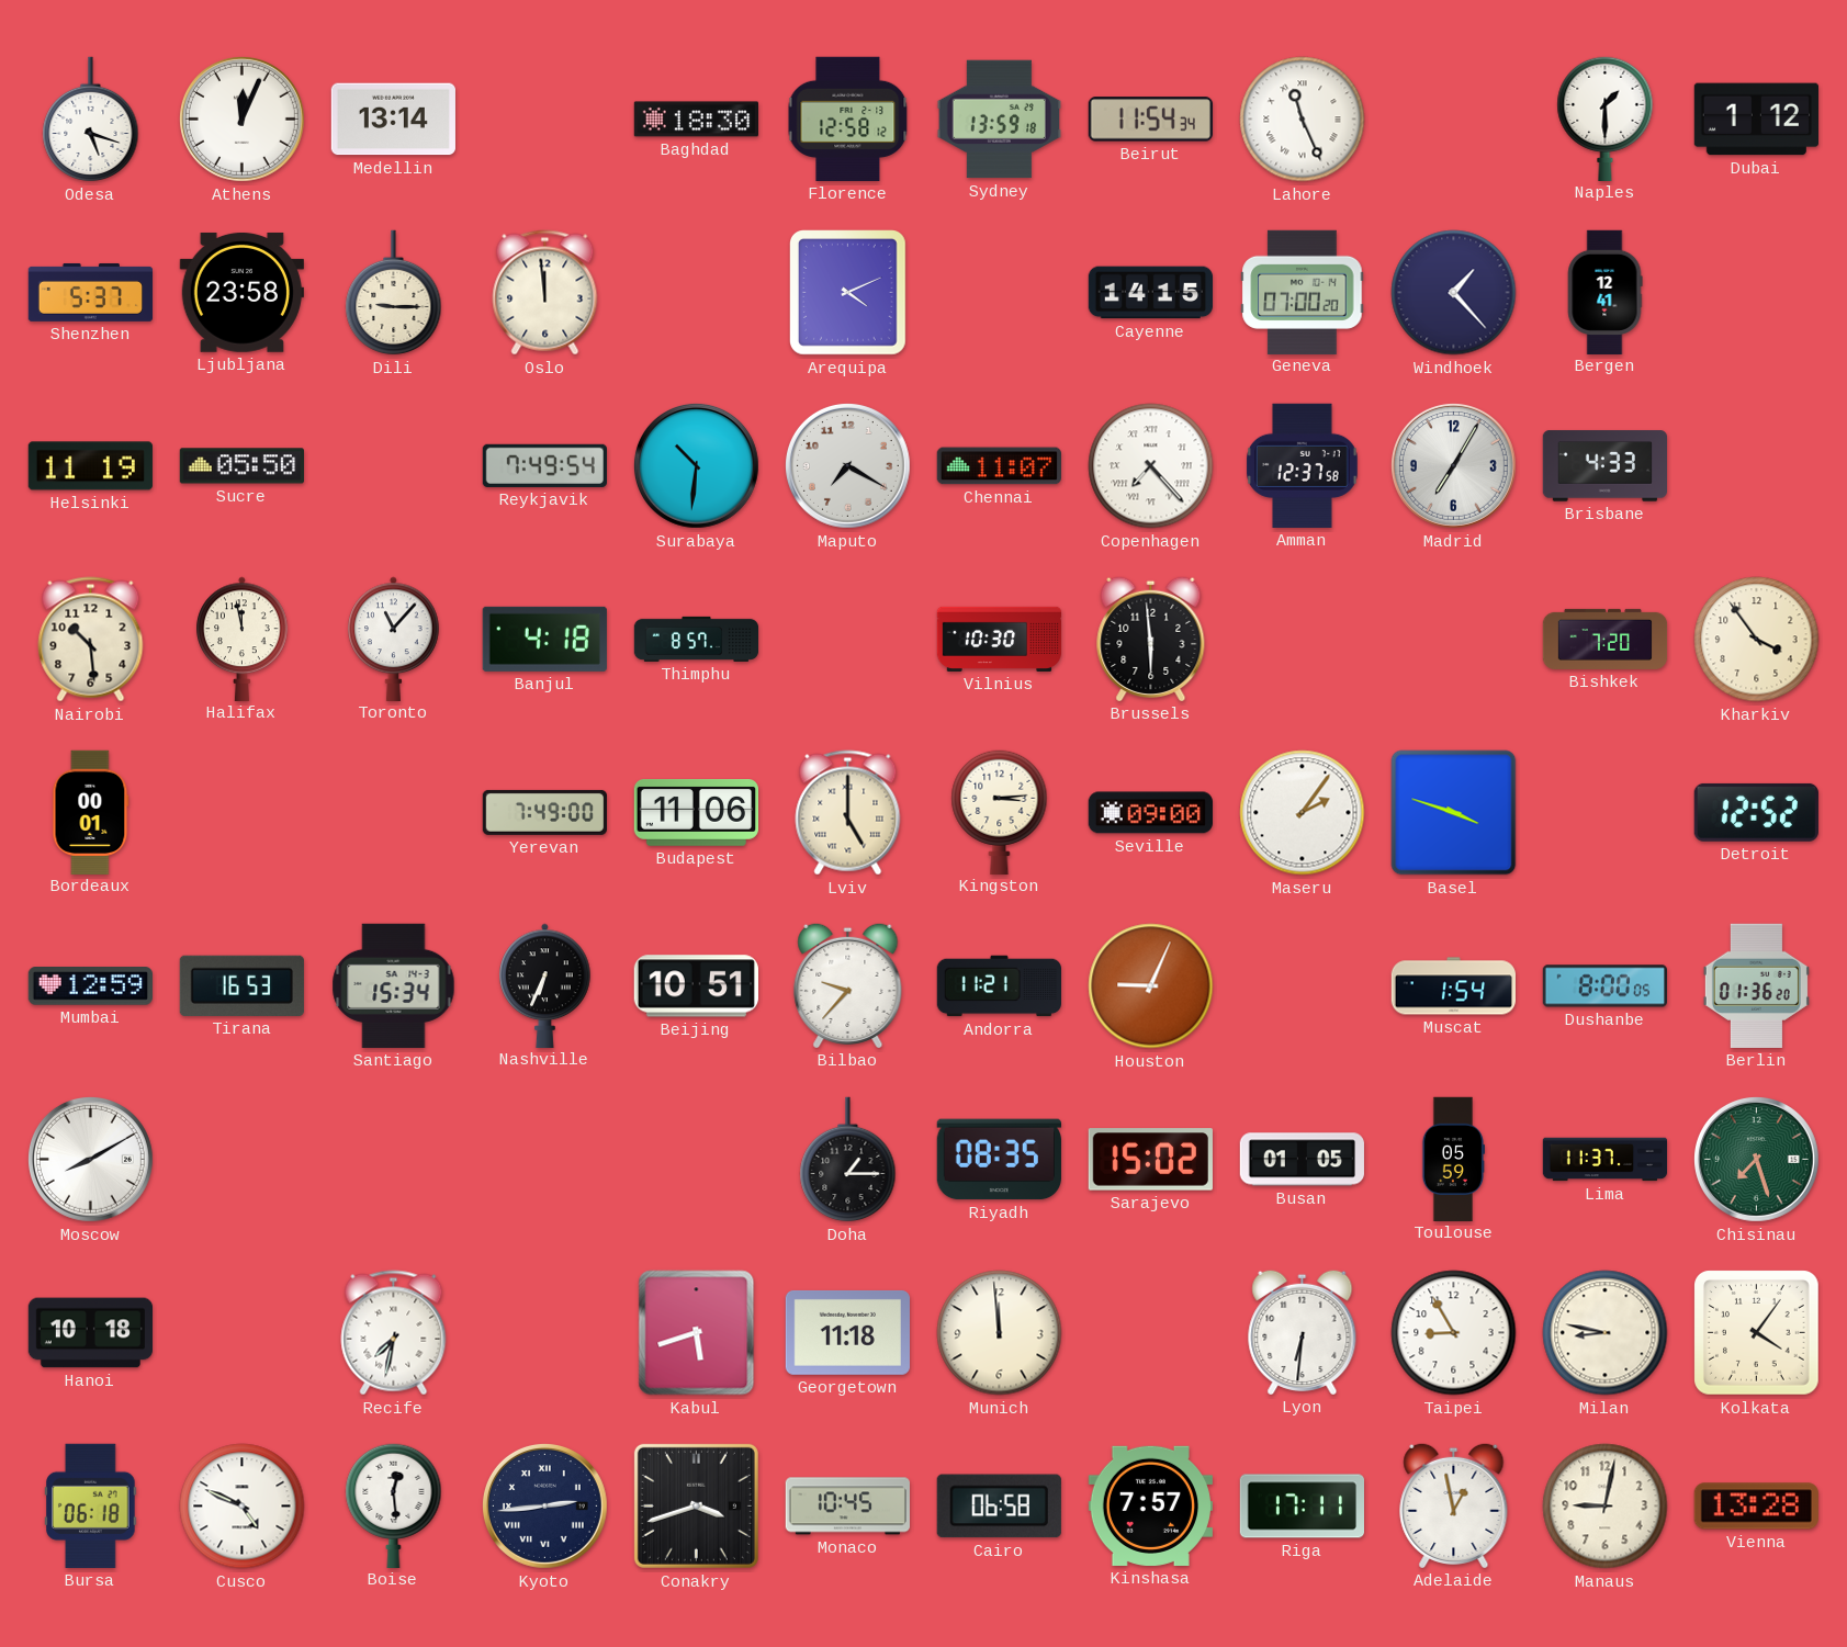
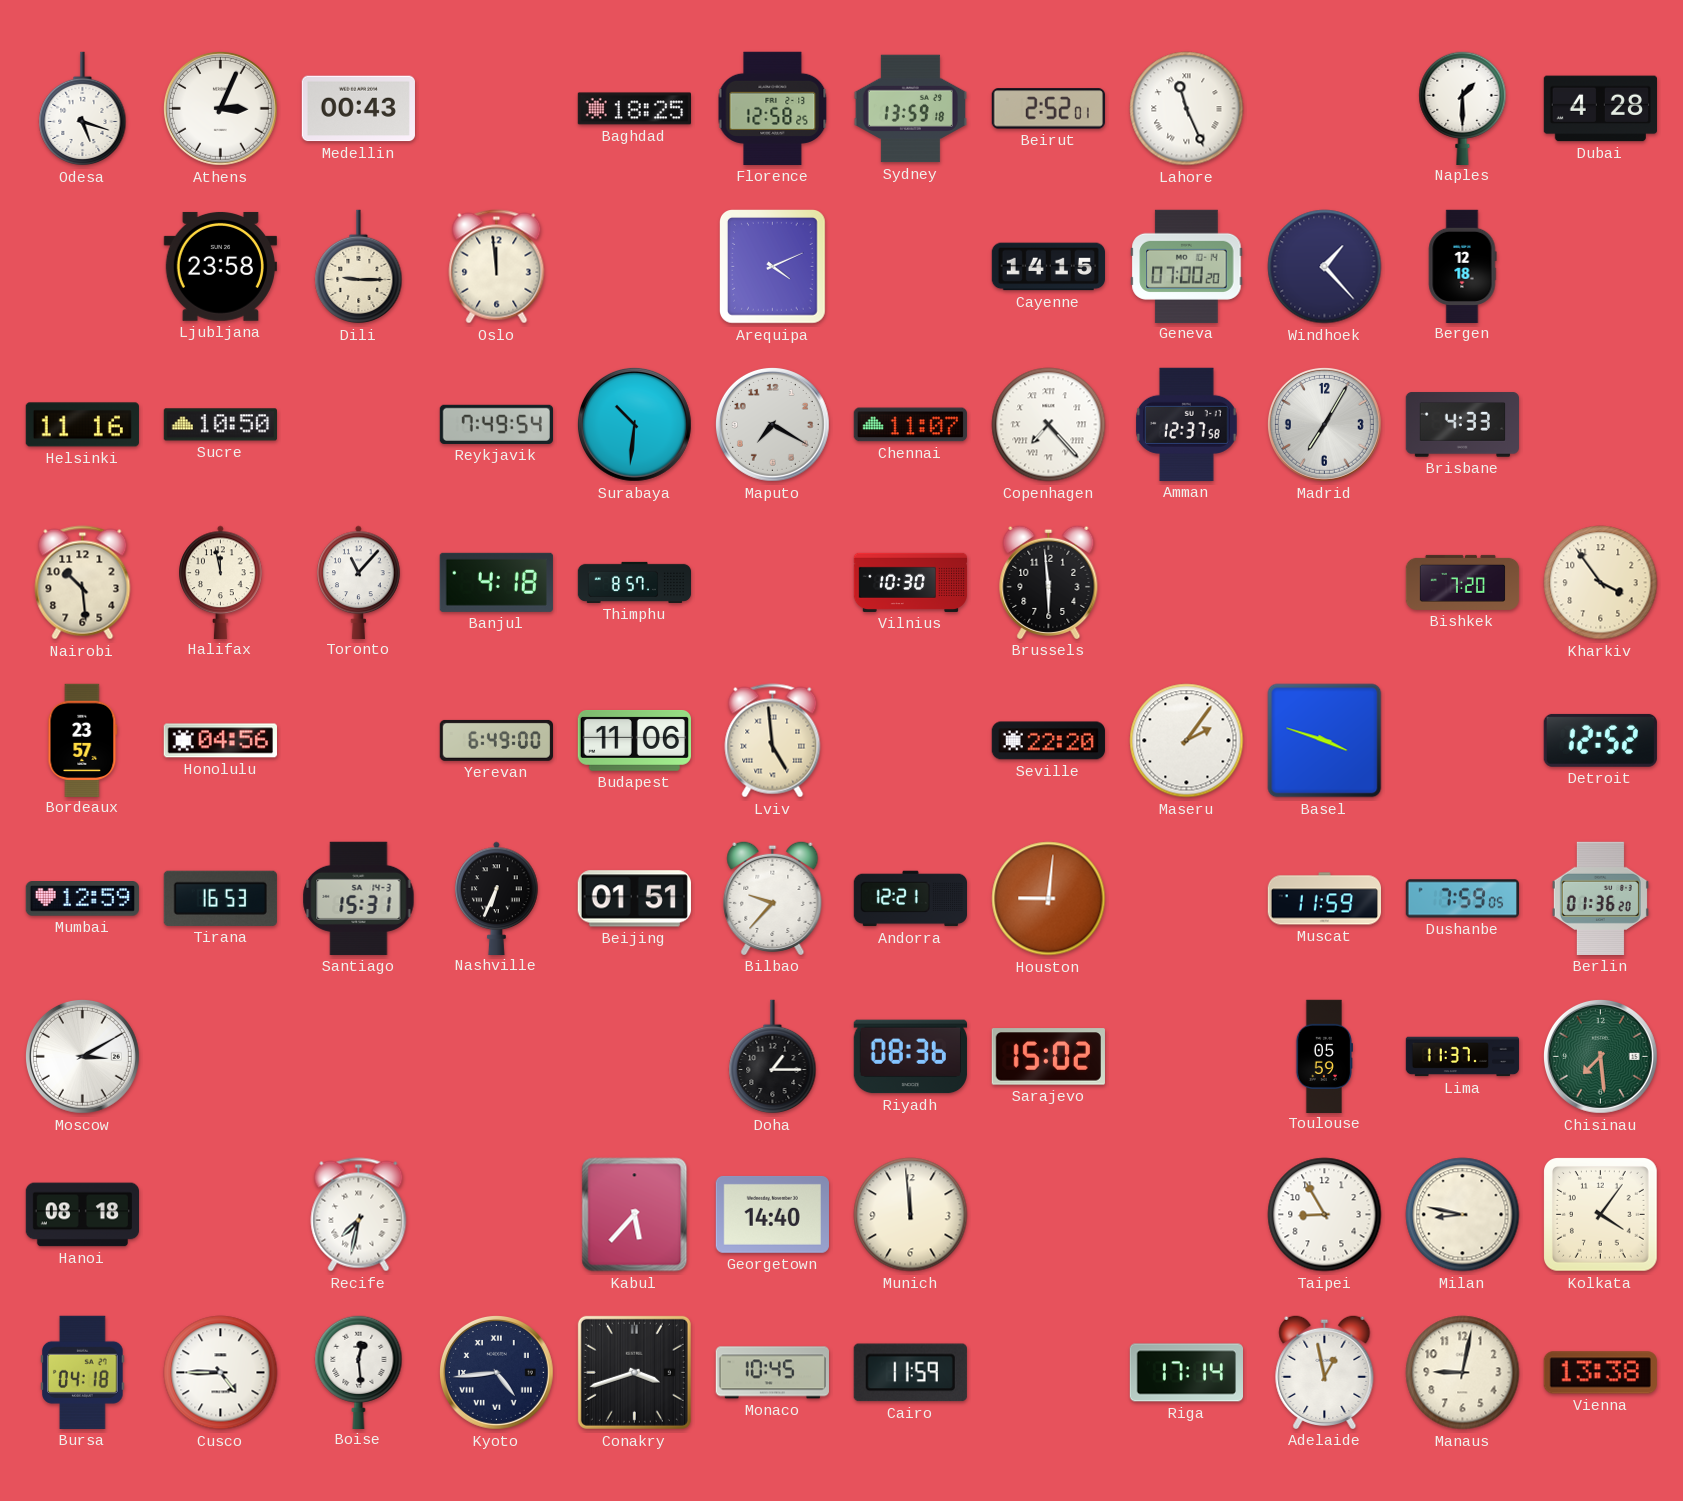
Athens: 12:04 -> 3:04
Medellin: 13:14 -> 00:43
Baghdad: 18:30 -> 18:25
Florence: 12:58:12 -> 12:58:25
Beirut: 11:54 -> 2:52
Dubai: 1:12 -> 4:28
Shenzhen: 5:37 -> none
Bergen: 12:41 -> 12:18
Helsinki: 11:19 -> 11:16
Sucre: 05:50 -> 10:50
Bordeaux: 00:01 -> 23:57
Honolulu: none -> 04:56
Yerevan: 7:49 -> 6:49
Lviv: 5:00 -> 4:59
Kingston: 3:14 -> none
Seville: 09:00 -> 22:20
Santiago: 15:34 -> 15:31
Beijing: 10:51 -> 01:51
Andorra: 11:21 -> 12:21
Houston: 9:04 -> 9:01
Muscat: 1:54 -> 11:59
Dushanbe: 8:00 -> 7:59
Moscow: 8:10 -> 3:10
Riyadh: 08:35 -> 08:36
Busan: 01:05 -> none
Chisinau: 7:27 -> 7:29
Hanoi: 10:18 -> 08:18
Kabul: 5:42 -> 5:37
Georgetown: 11:18 -> 14:40
Lyon: 6:31 -> none
Bursa: 06:18 -> 04:18
Cusco: 4:49 -> 4:45
Kyoto: 2:44 -> 4:44
Cairo: 06:58 -> 11:59
Kinshasa: 7:57 -> none
Riga: 17:11 -> 17:14
Vienna: 13:28 -> 13:38
